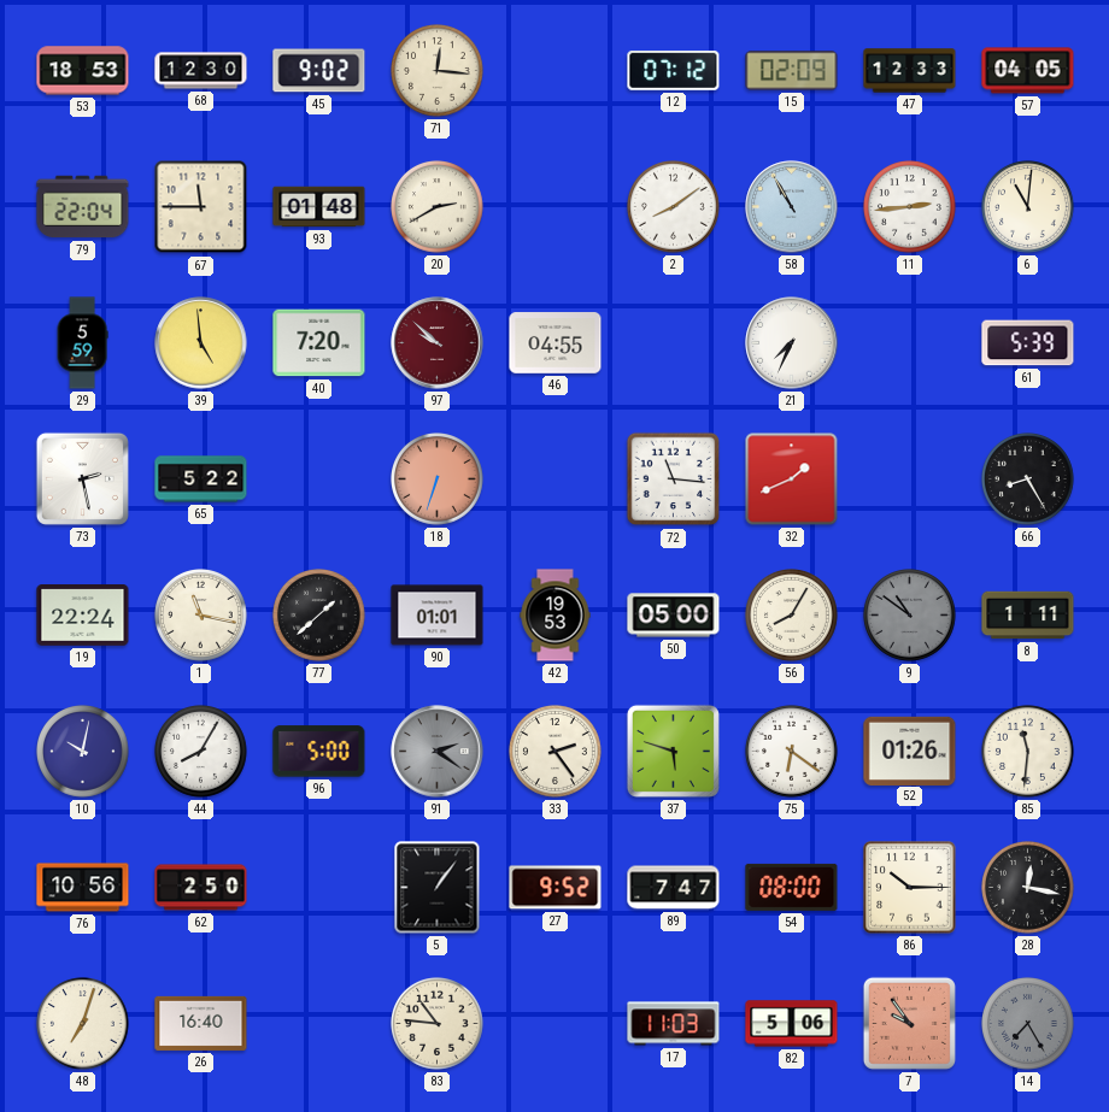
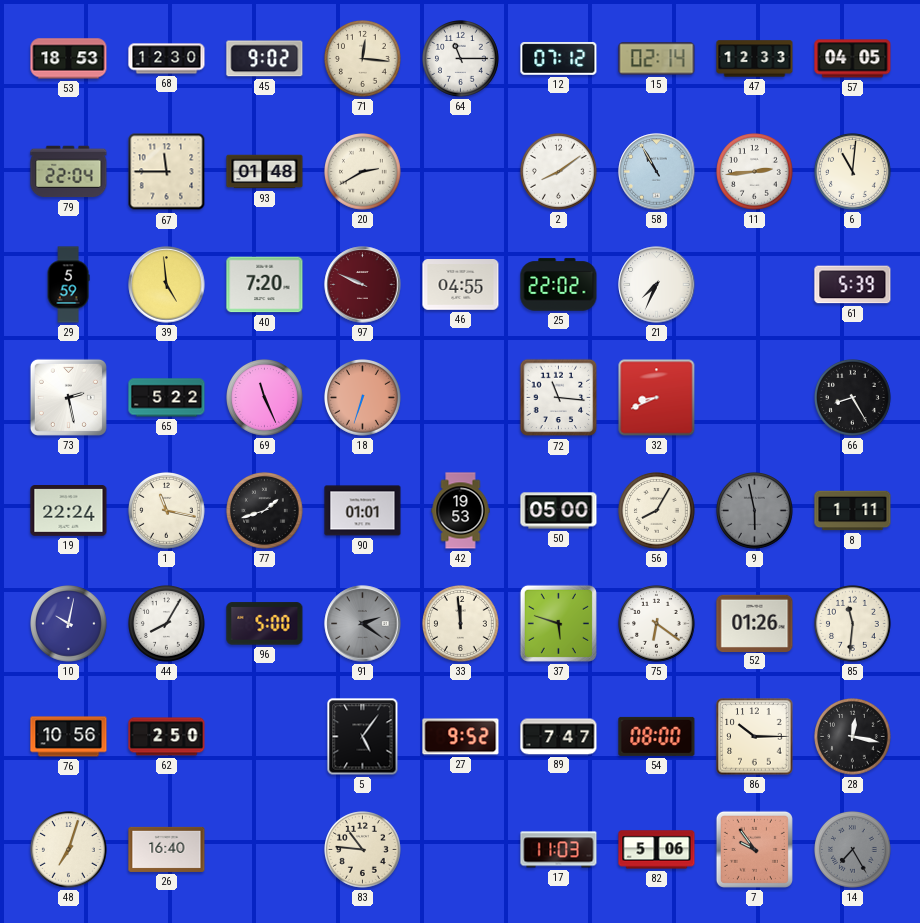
64: none -> 11:15
15: 02:09 -> 02:14
97: 9:52 -> 9:49
25: none -> 22:02
69: none -> 11:26
32: 1:41 -> 8:41
77: 1:38 -> 1:42
9: 10:51 -> 5:58
33: 2:24 -> 11:59
5: 1:06 -> 5:06
